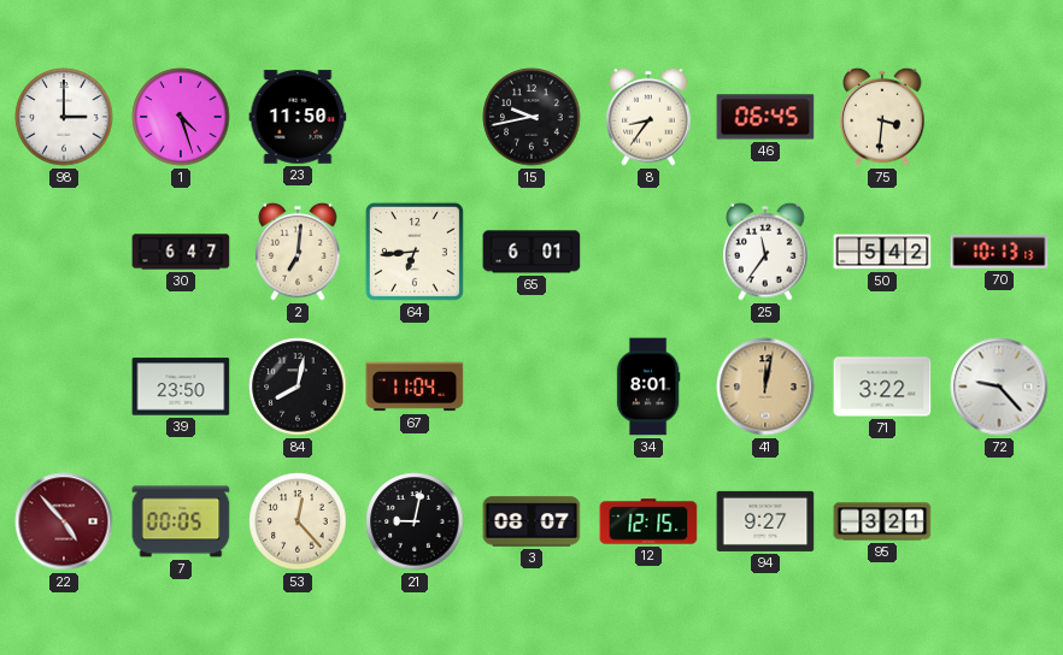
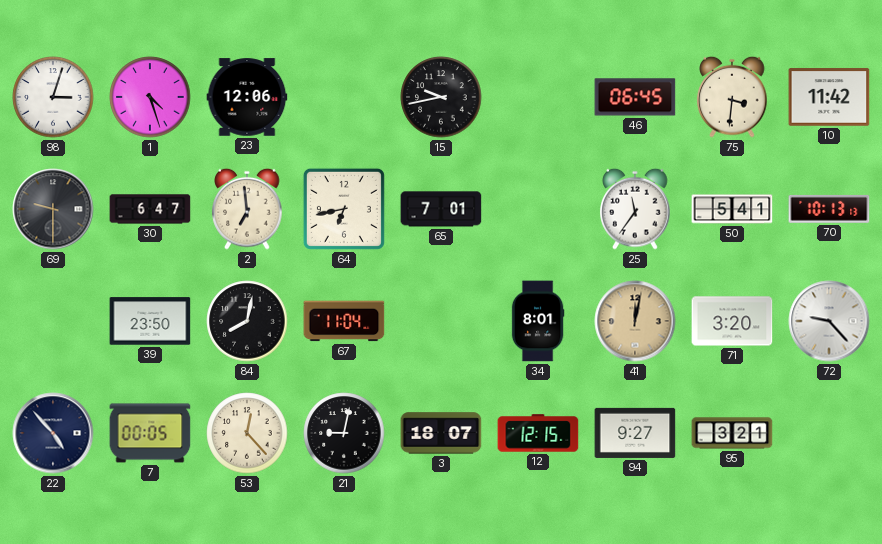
98: 3:00 -> 3:03
23: 11:50 -> 12:06
8: 8:36 -> none
10: none -> 11:42
69: none -> 9:30
2: 7:01 -> 6:59
64: 6:44 -> 6:43
65: 6:01 -> 7:01
50: 5:42 -> 5:41
71: 3:22 -> 3:20
22 dial: burgundy -> navy
3: 08:07 -> 18:07
